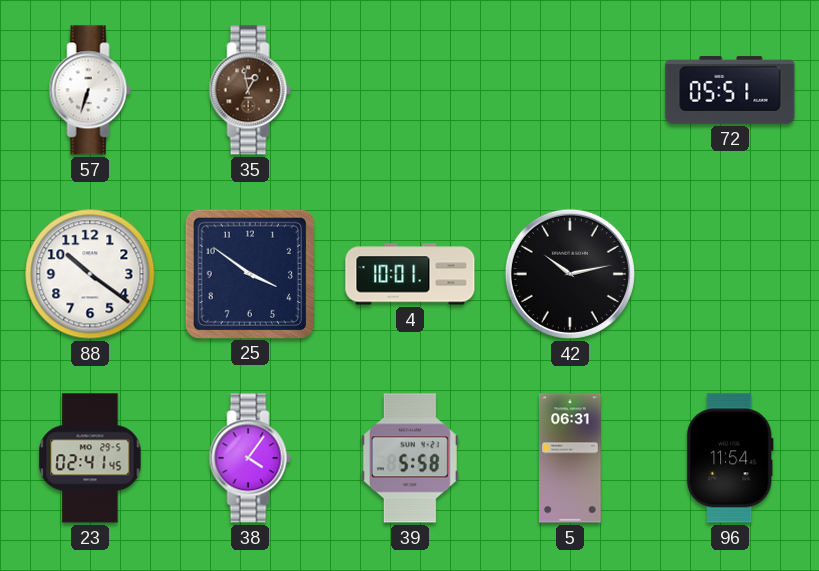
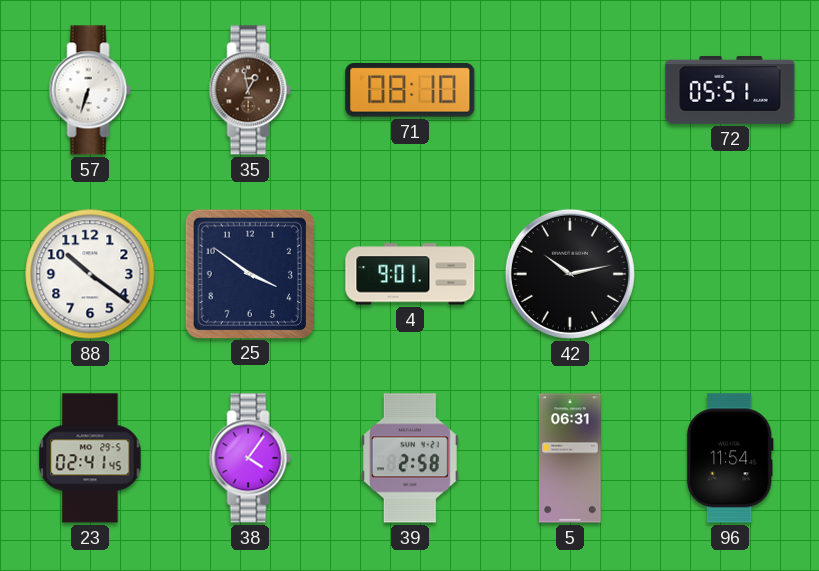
71: none -> 08:10
4: 10:01 -> 9:01
39: 5:58 -> 2:58
